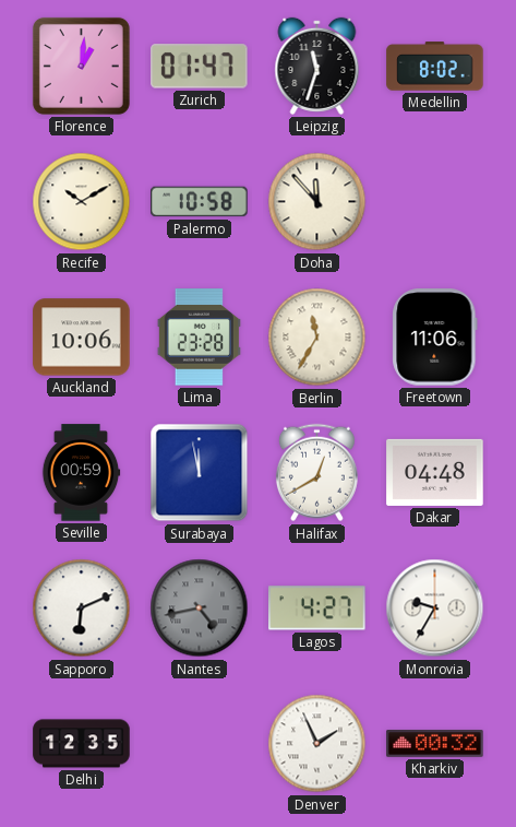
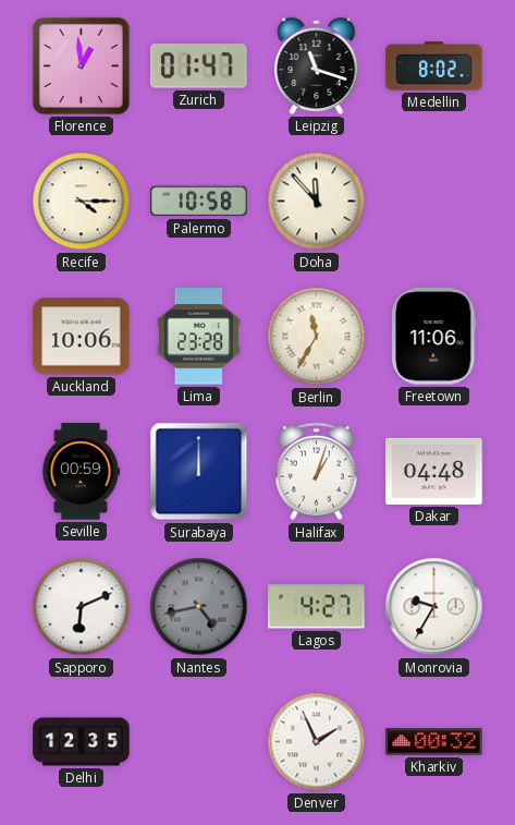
Florence: 1:01 -> 12:59
Leipzig: 11:33 -> 11:18
Recife: 10:10 -> 4:15
Surabaya: 11:58 -> 12:00
Halifax: 12:40 -> 1:03
